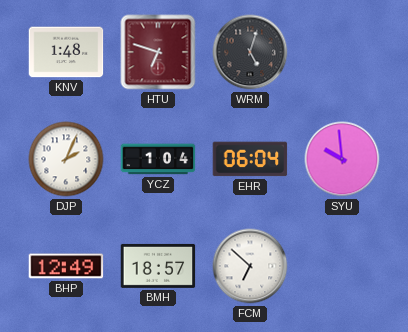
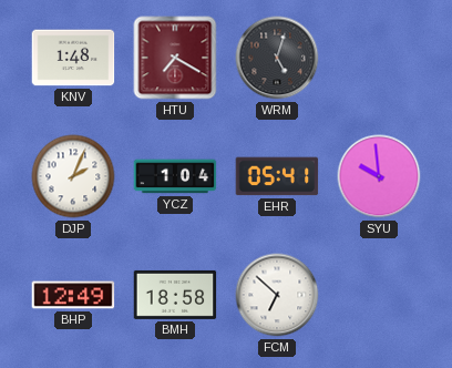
HTU: 6:48 -> 7:20
EHR: 06:04 -> 05:41
BMH: 18:57 -> 18:58
